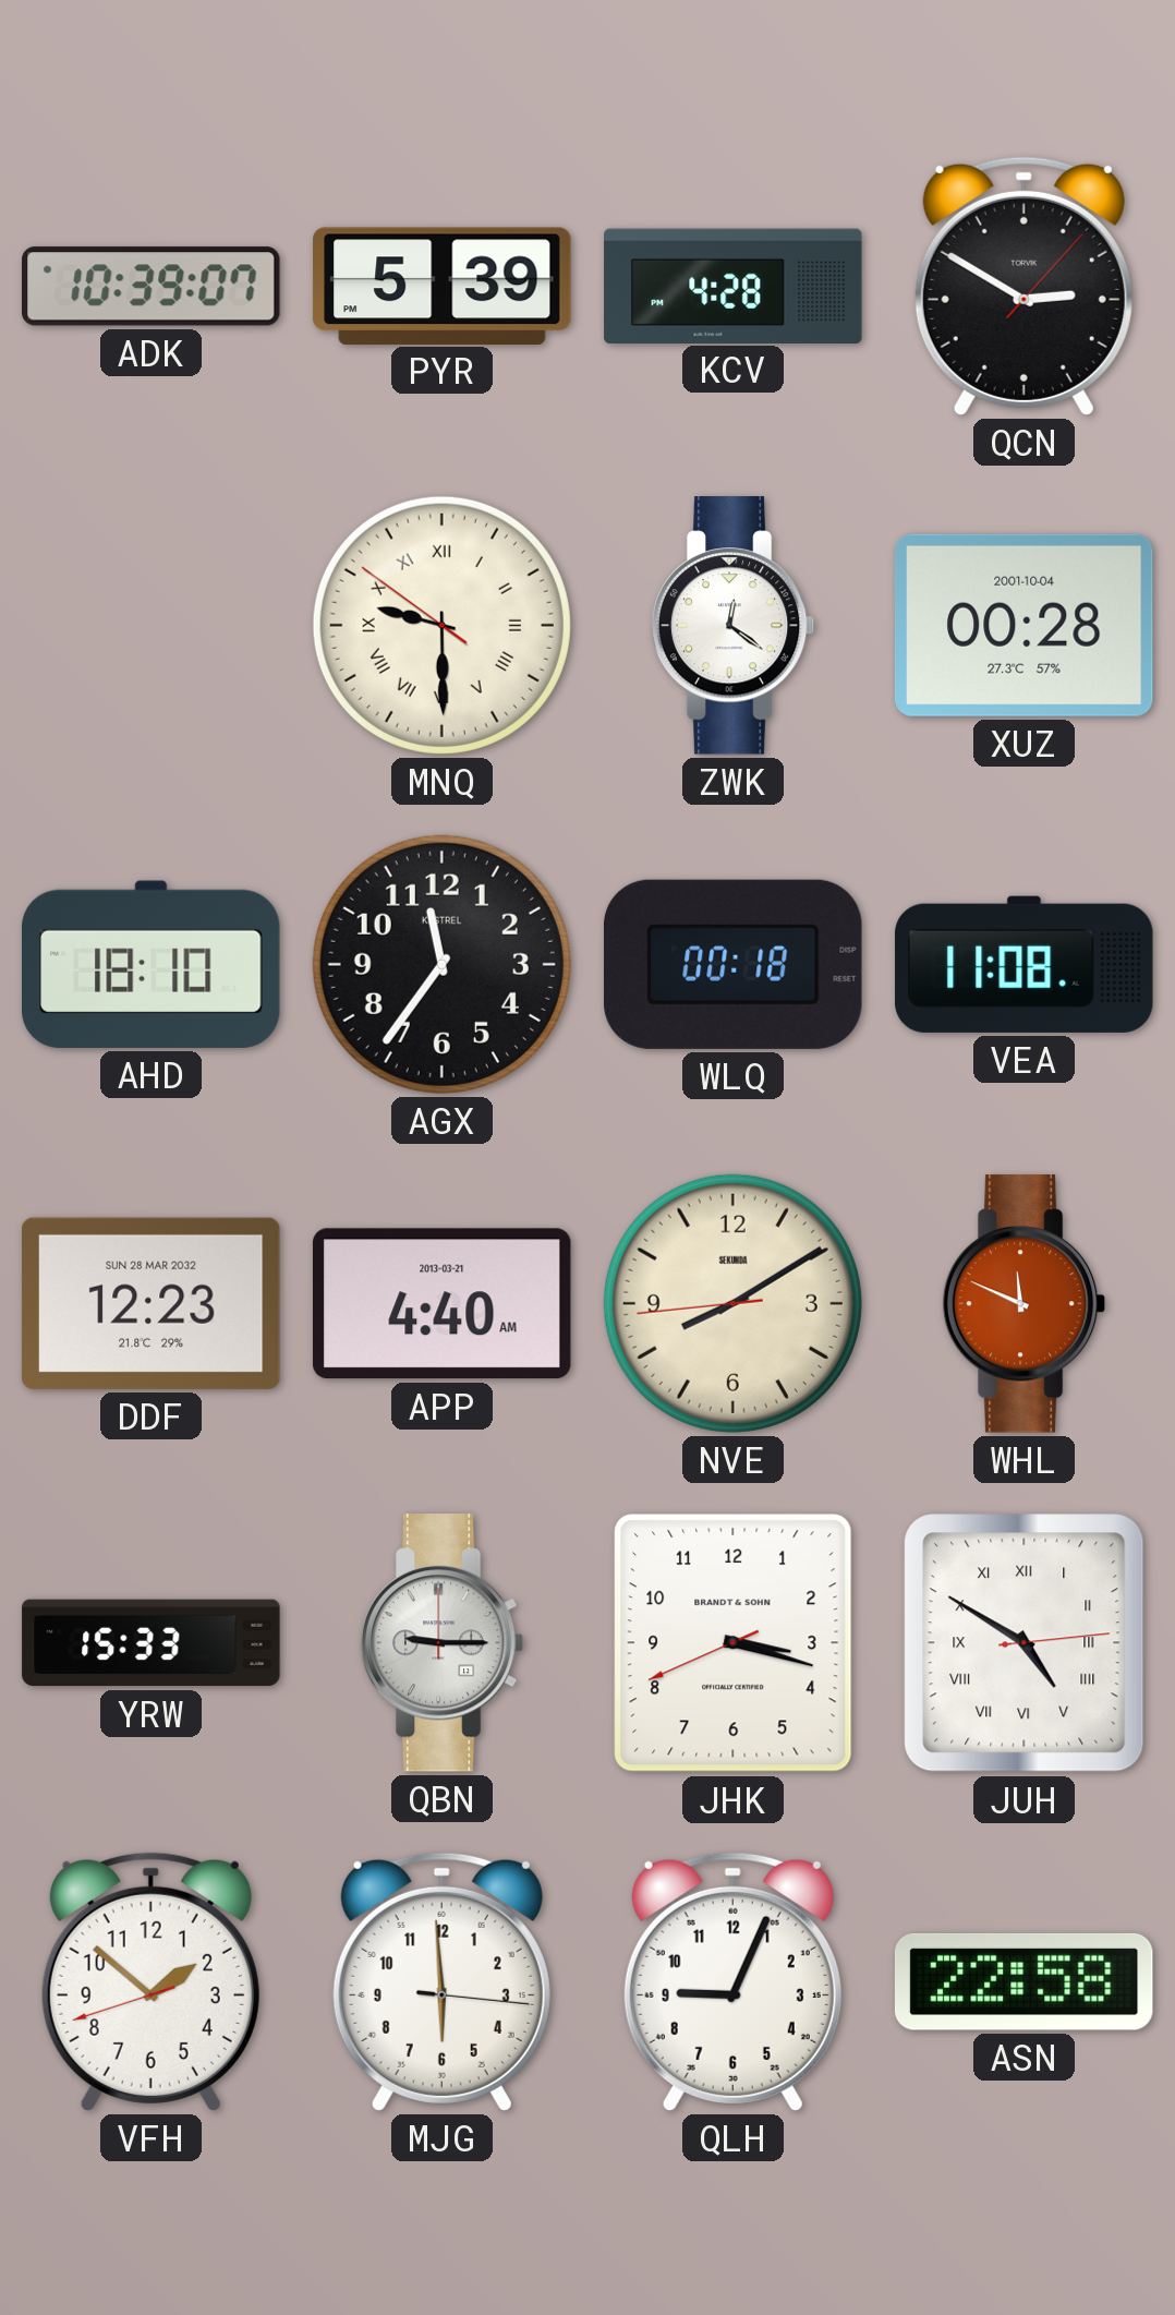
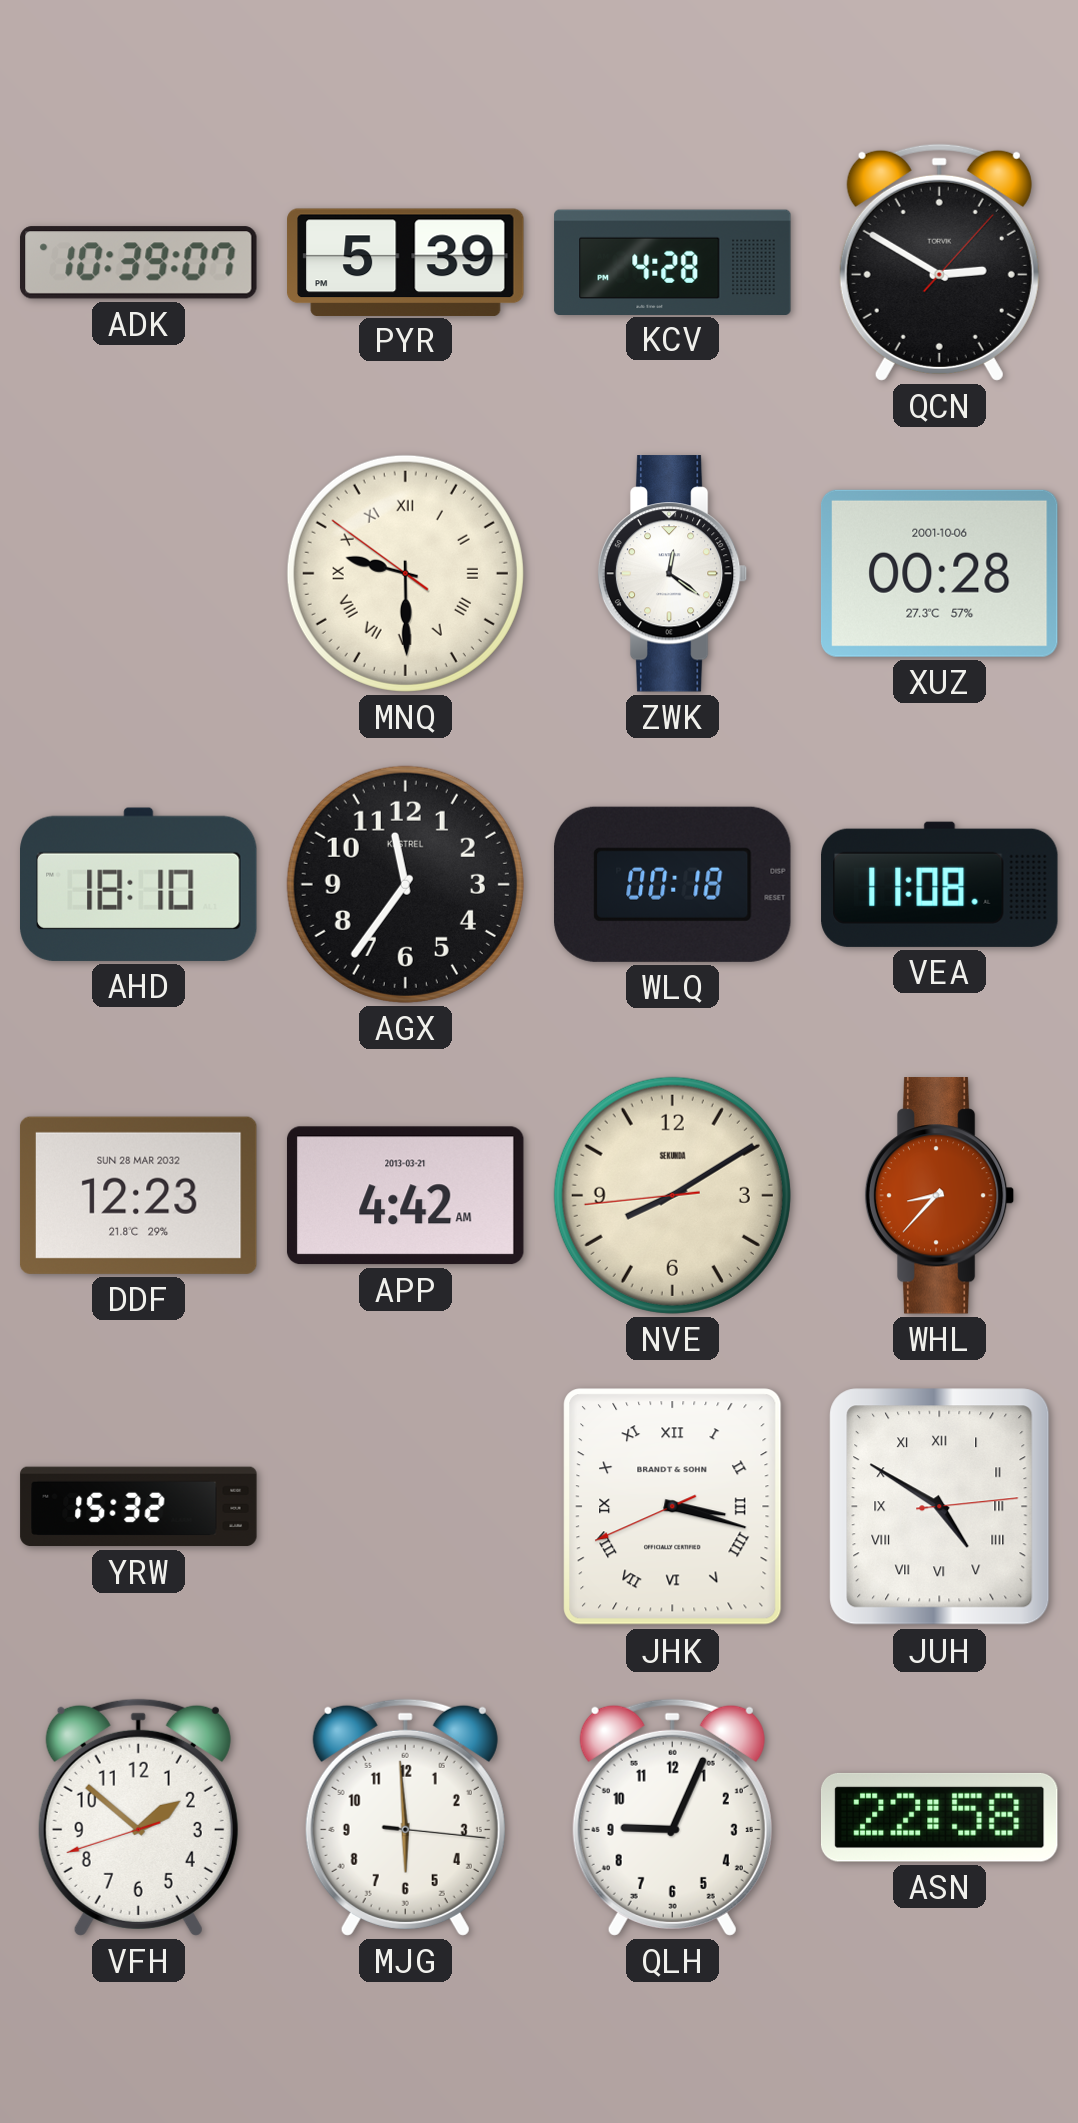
XUZ date: 2001-10-04 -> 2001-10-06
APP: 4:40 -> 4:42
WHL: 11:49 -> 8:37
YRW: 15:33 -> 15:32
QBN: 9:15 -> none
JHK numerals: Arabic -> Roman
